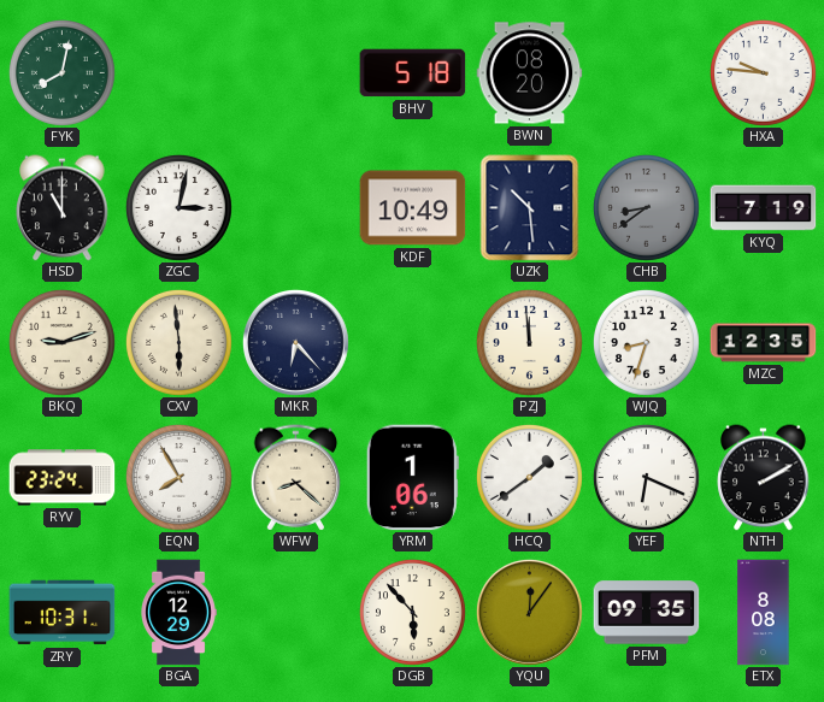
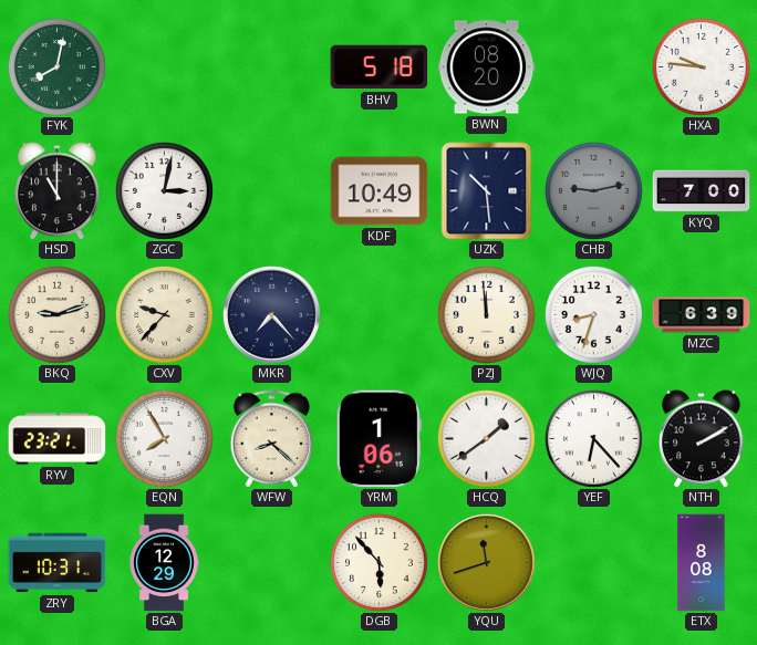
CHB: 8:39 -> 9:13
KYQ: 7:19 -> 7:00
CXV: 5:59 -> 9:37
MKR: 6:23 -> 7:23
MZC: 12:35 -> 6:39
RYV: 23:24 -> 23:21
YEF: 6:19 -> 6:23
YQU: 12:06 -> 11:42
PFM: 09:35 -> none
